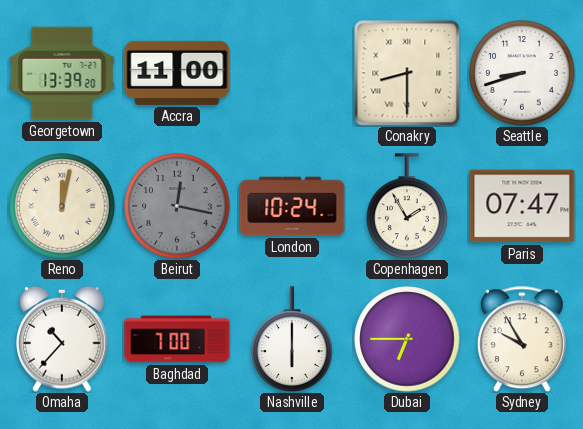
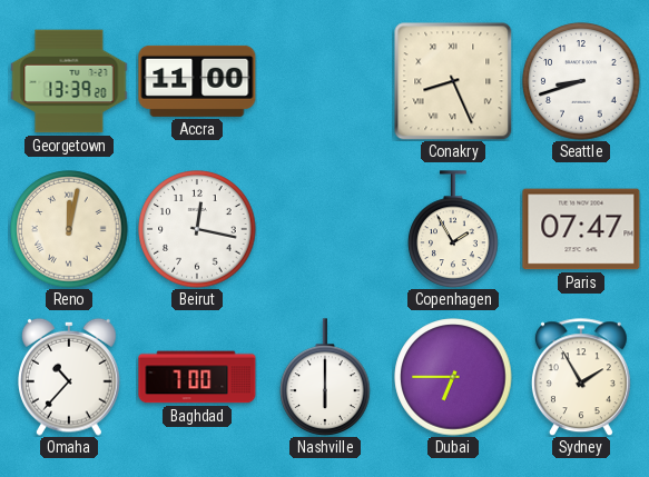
Conakry: 8:30 -> 8:26
Beirut dial: grey -> white
London: 10:24 -> none
Sydney: 9:55 -> 1:55
